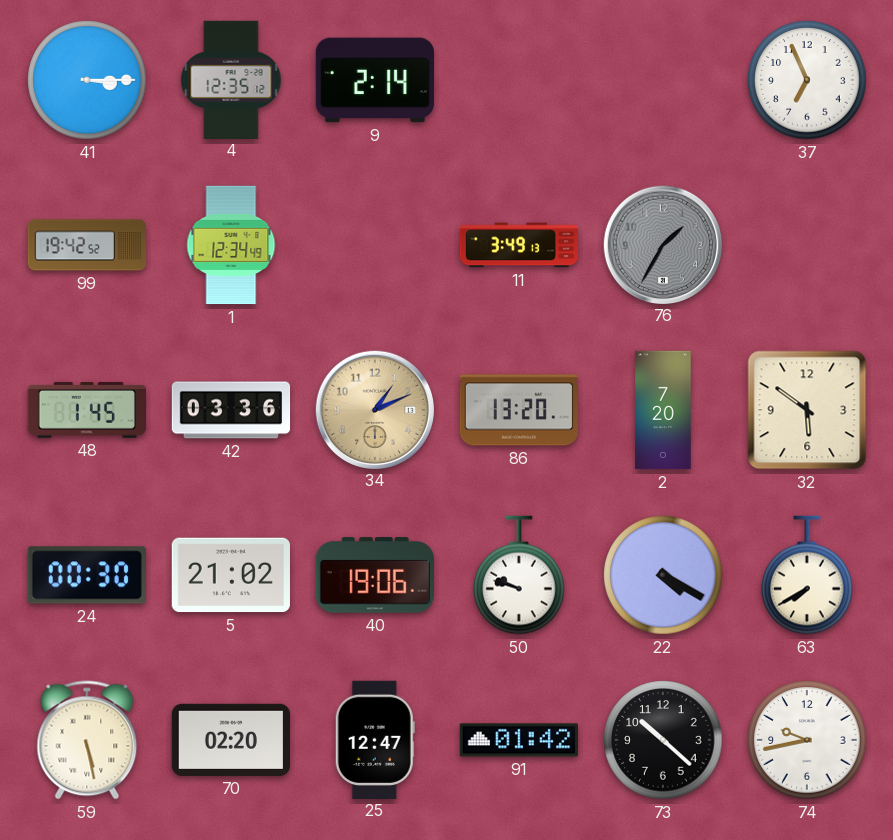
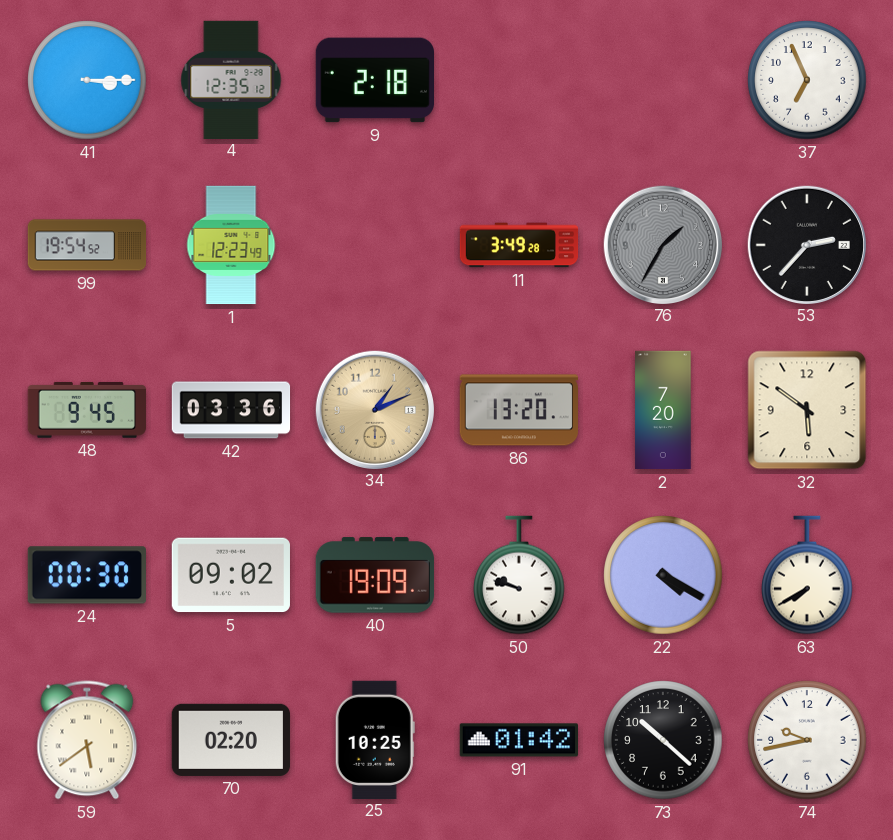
9: 2:14 -> 2:18
99: 19:42 -> 19:54
1: 12:34 -> 12:23
11: 3:49:13 -> 3:49:28
53: none -> 2:37
48: 1:45 -> 9:45
5: 21:02 -> 09:02
40: 19:06 -> 19:09
59: 5:28 -> 5:39
25: 12:47 -> 10:25
